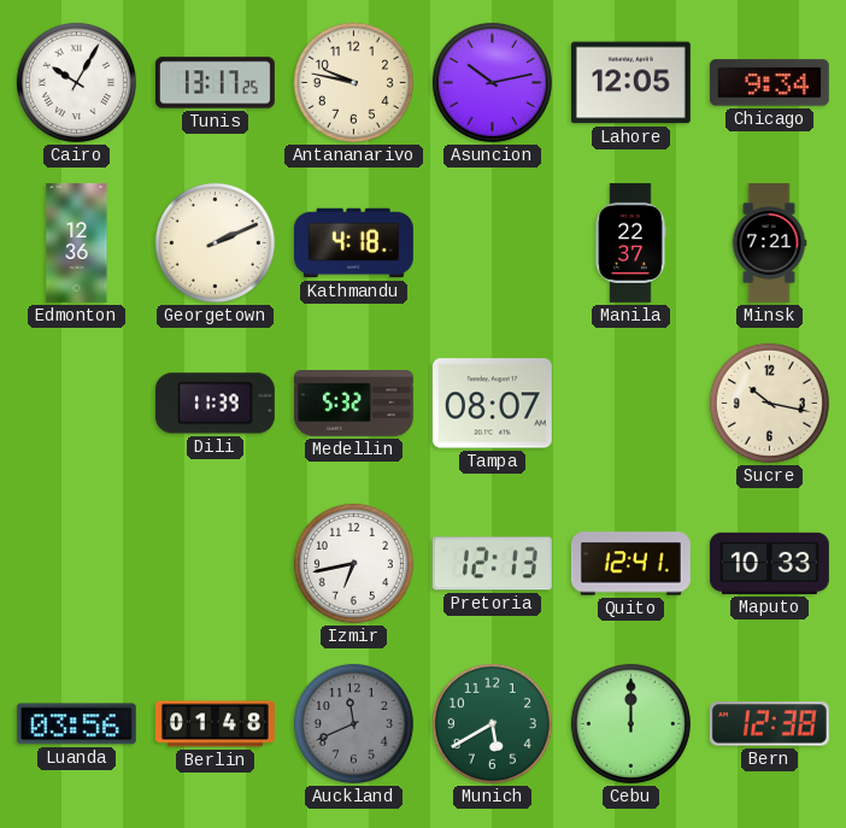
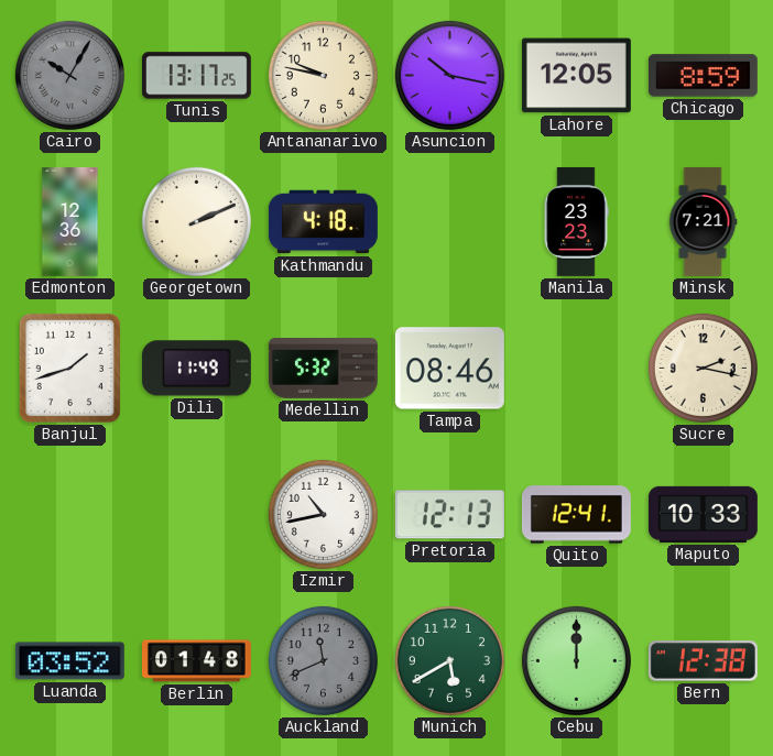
Cairo dial: white -> grey
Asuncion: 10:13 -> 10:17
Chicago: 9:34 -> 8:59
Manila: 22:37 -> 23:23
Banjul: none -> 1:42
Dili: 11:39 -> 11:49
Tampa: 08:07 -> 08:46
Sucre: 10:17 -> 2:17
Izmir: 6:43 -> 10:43
Luanda: 03:56 -> 03:52
